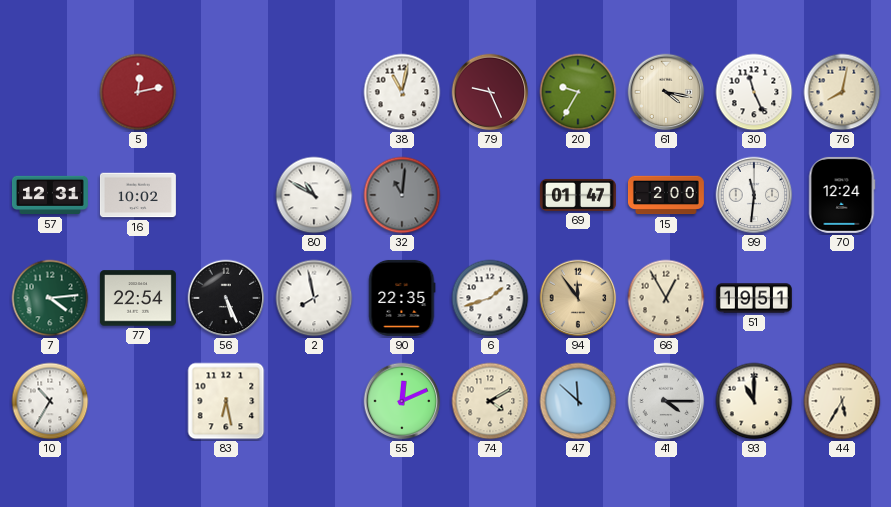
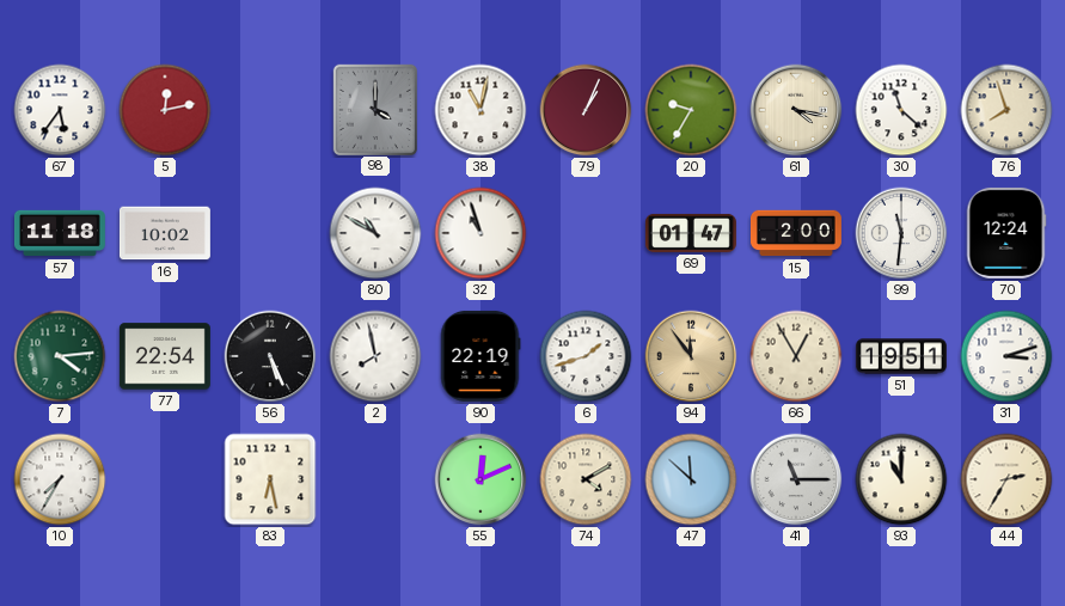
67: none -> 5:36
98: none -> 4:00
79: 9:26 -> 1:04
30: 11:26 -> 11:22
76: 8:02 -> 7:57
57: 12:31 -> 11:18
32: 11:01 -> 10:57
32 dial: grey -> white
90: 22:35 -> 22:19
31: none -> 3:12
10: 10:35 -> 7:35
41: 4:15 -> 11:15
44: 5:35 -> 2:35
